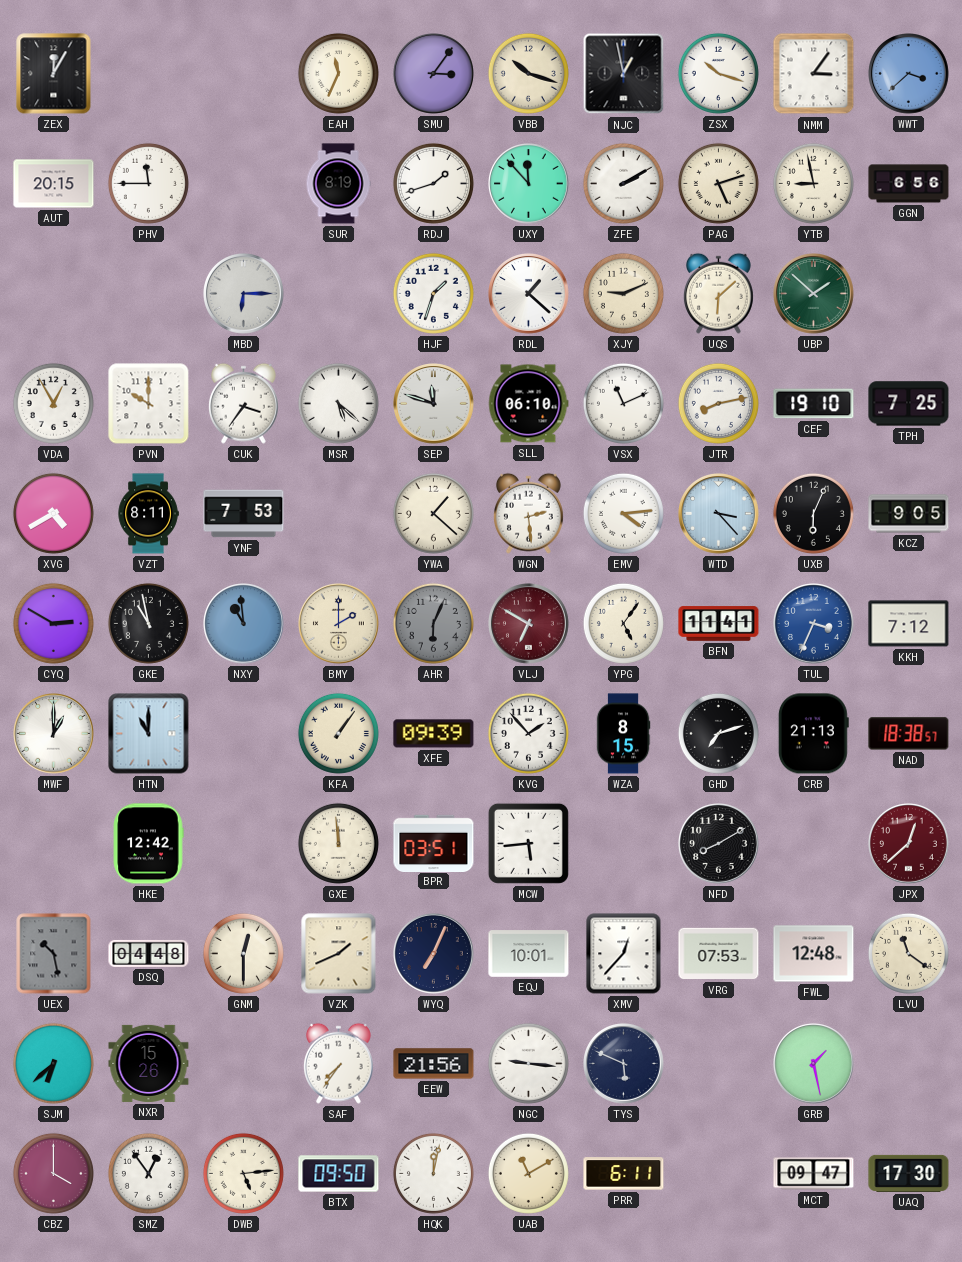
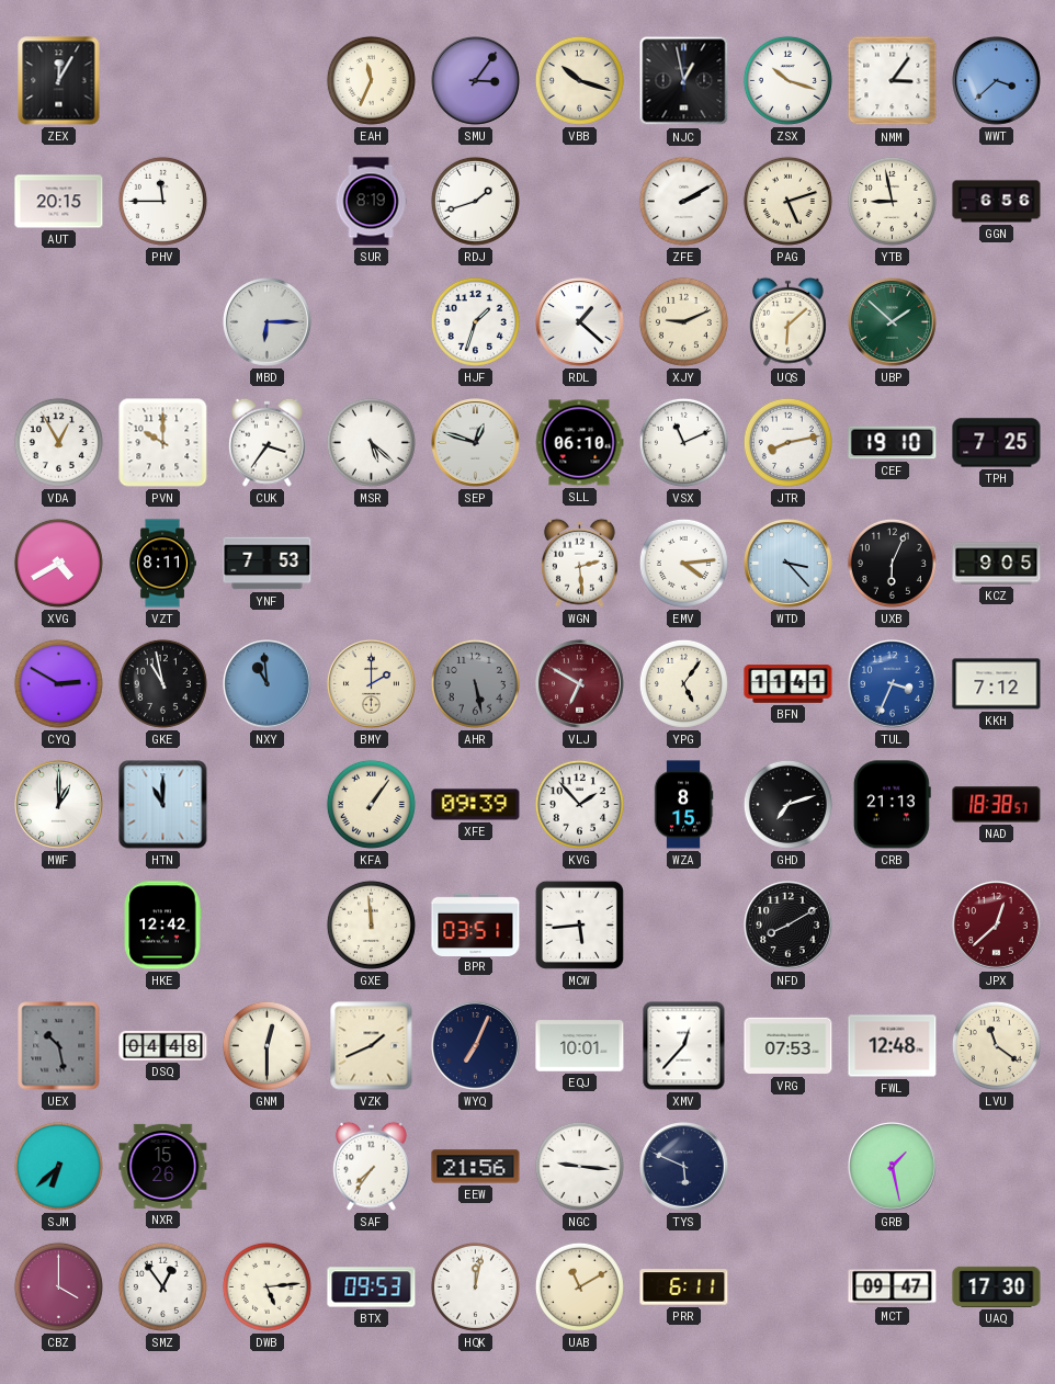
UXY: 11:53 -> none
SEP: 11:48 -> 12:48
YWA: 1:22 -> none
AHR: 6:04 -> 5:28
BTX: 09:50 -> 09:53
